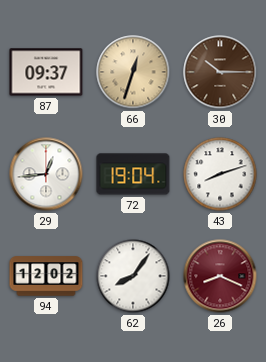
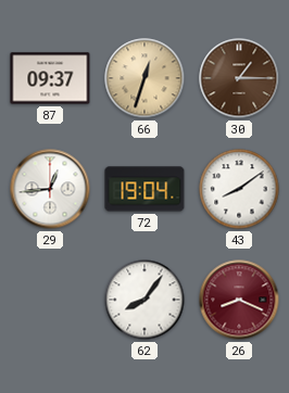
30: 10:15 -> 1:15
43: 8:12 -> 8:09
94: 12:02 -> none
